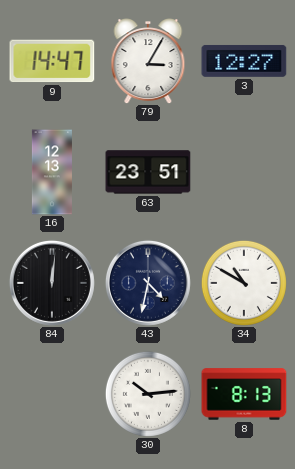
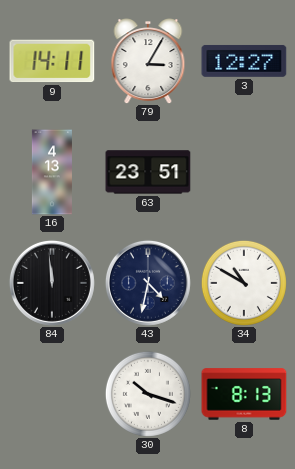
9: 14:47 -> 14:11
16: 12:13 -> 4:13
84: 12:01 -> 11:59
30: 10:14 -> 10:18
